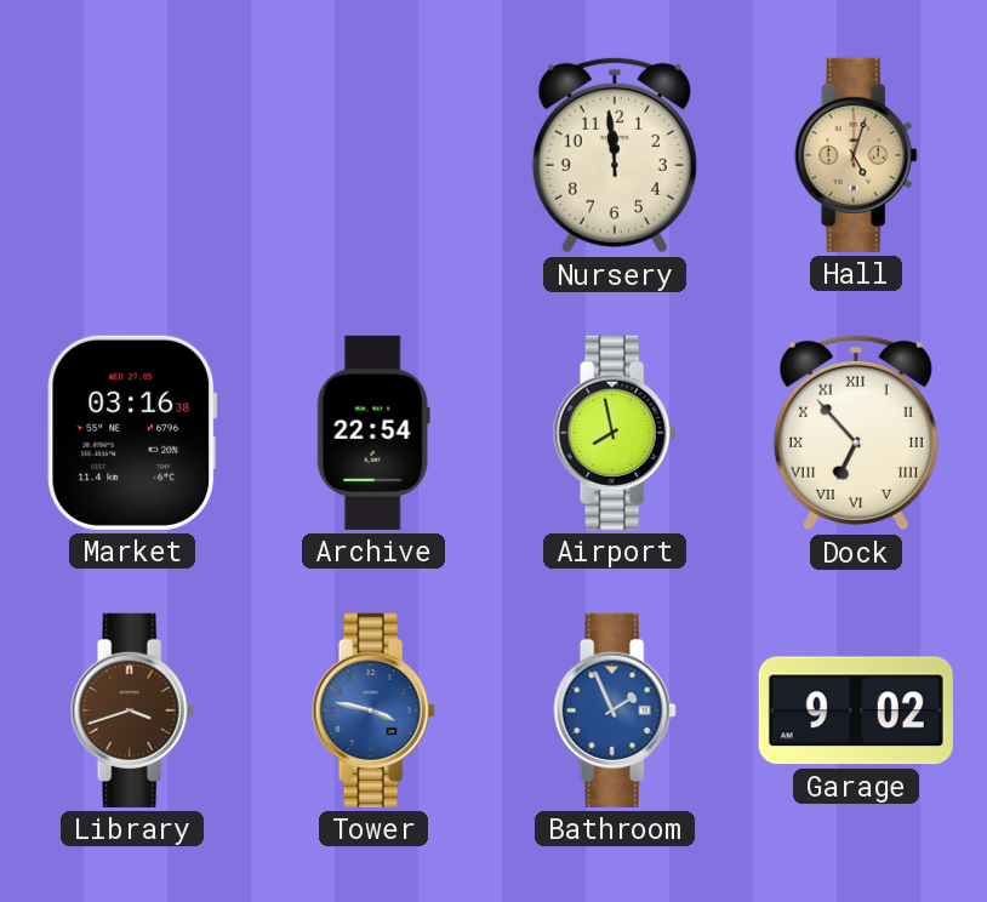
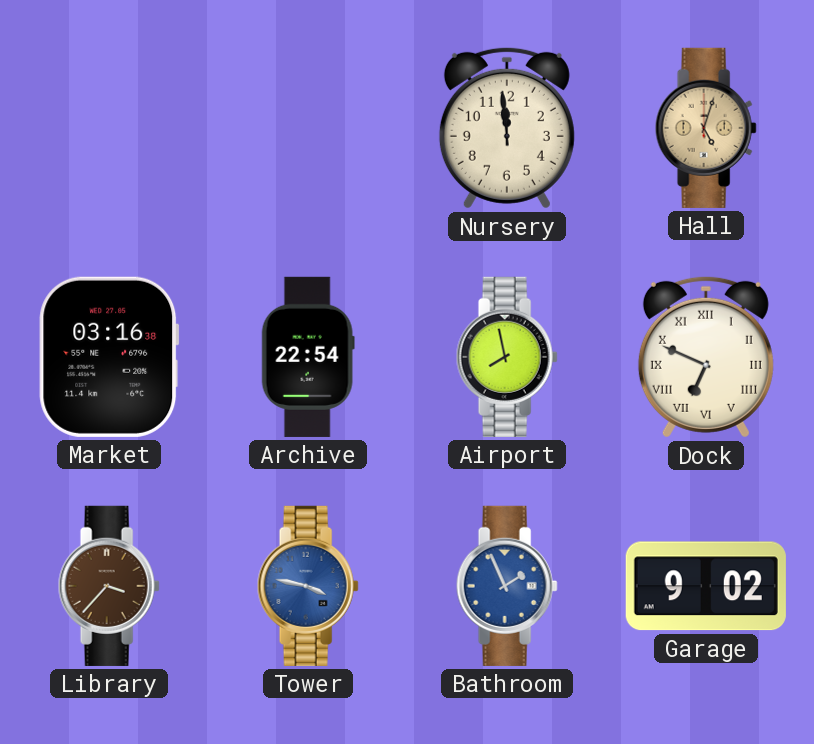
Dock: 6:53 -> 6:49
Library: 3:42 -> 3:37
